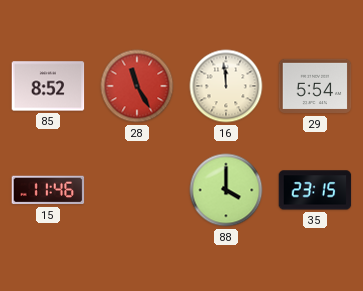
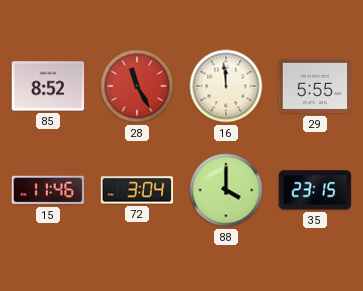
29: 5:54 -> 5:55
72: none -> 3:04
